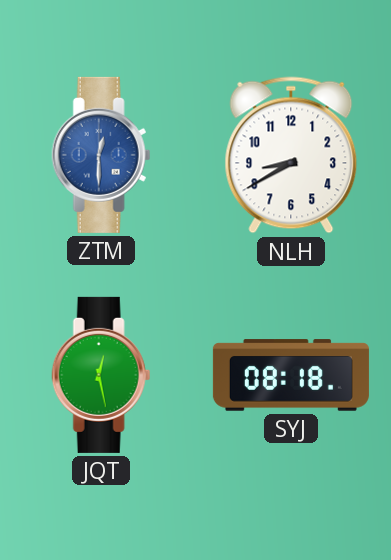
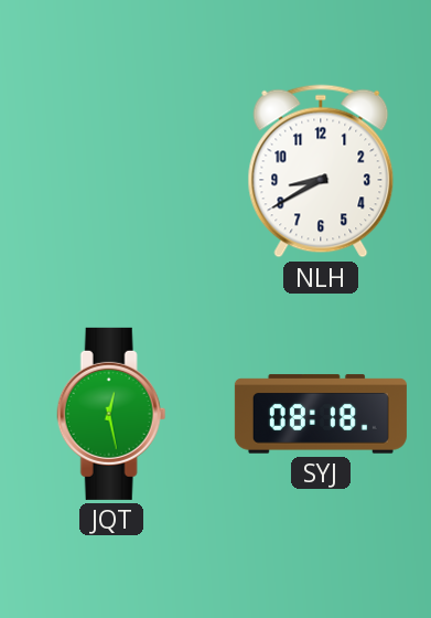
ZTM: 12:30 -> none
